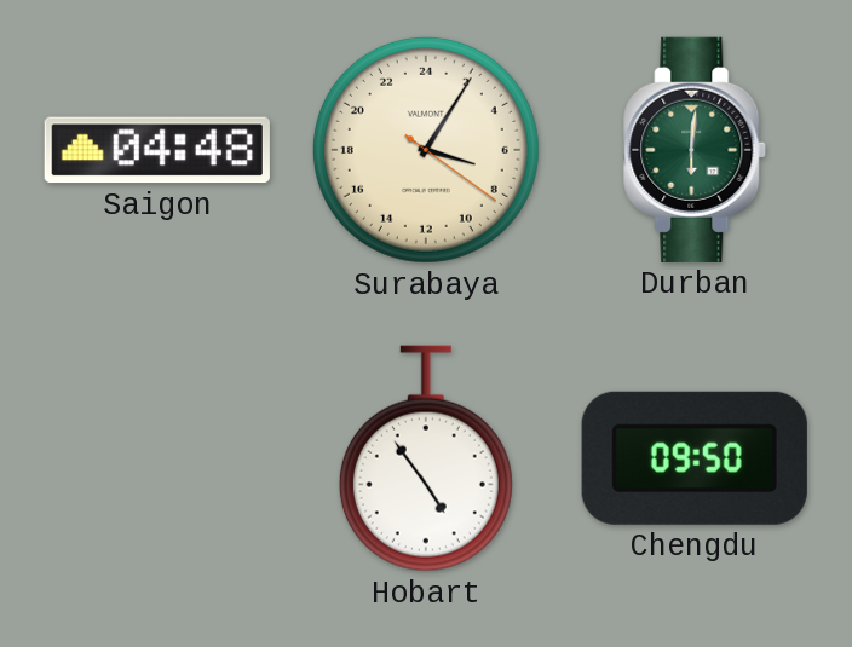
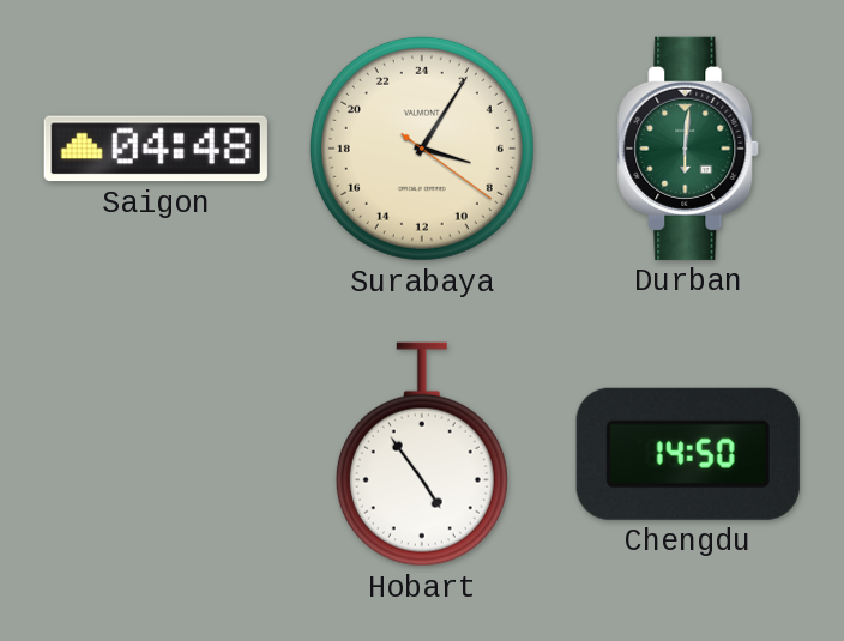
Chengdu: 09:50 -> 14:50
